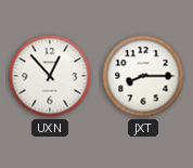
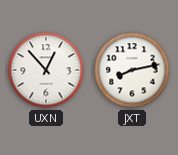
JXT: 8:15 -> 8:13
